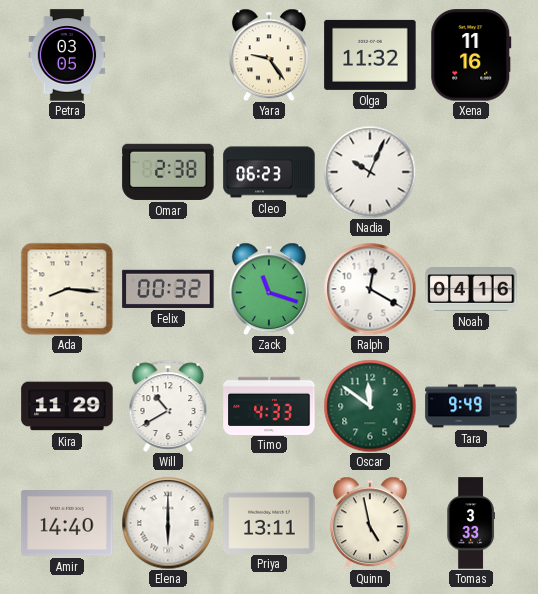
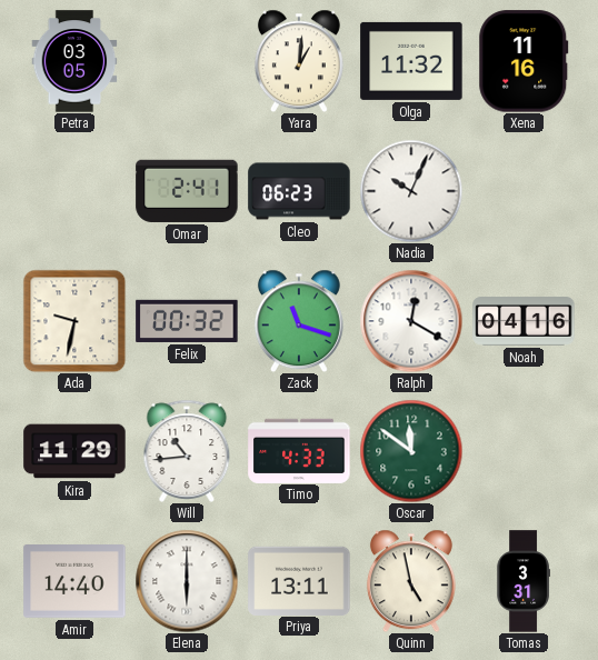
Yara: 9:24 -> 1:01
Omar: 2:38 -> 2:41
Ada: 8:16 -> 9:32
Will: 10:40 -> 10:44
Tara: 9:49 -> none
Tomas: 3:33 -> 3:31
